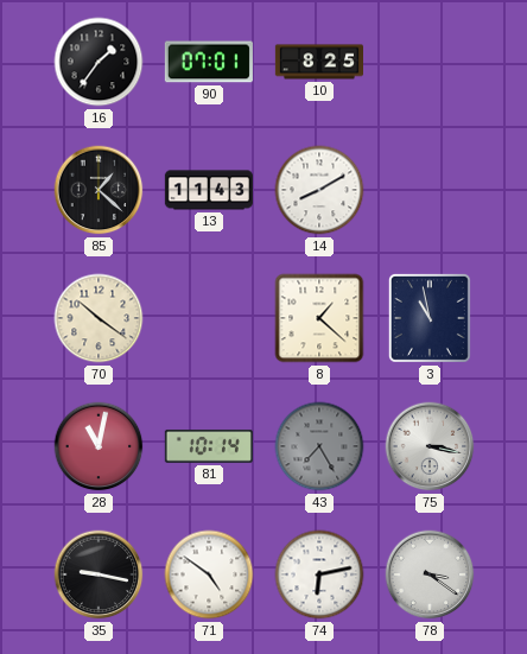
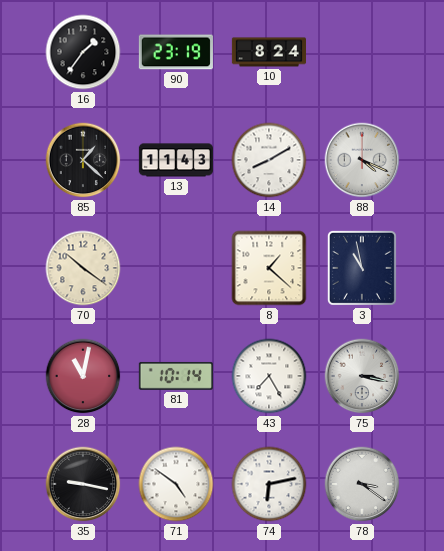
90: 07:01 -> 23:19
10: 8:25 -> 8:24
88: none -> 4:19
43 dial: grey -> white
